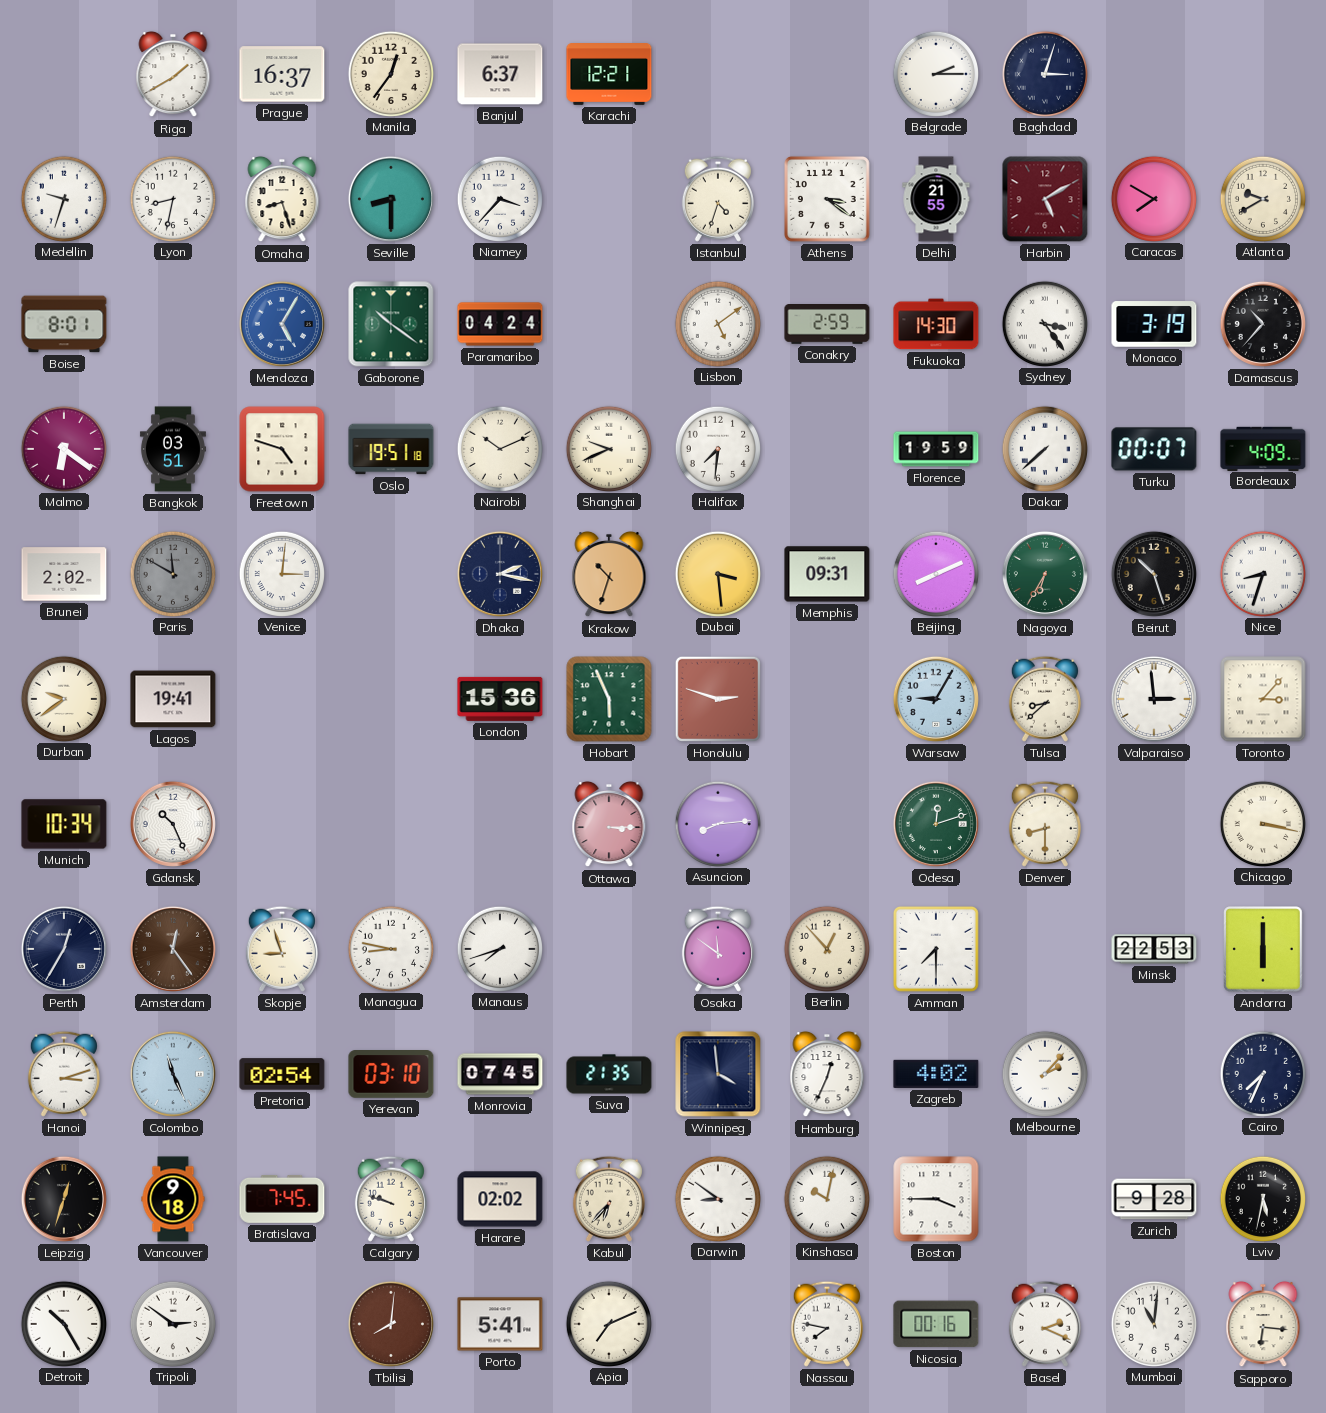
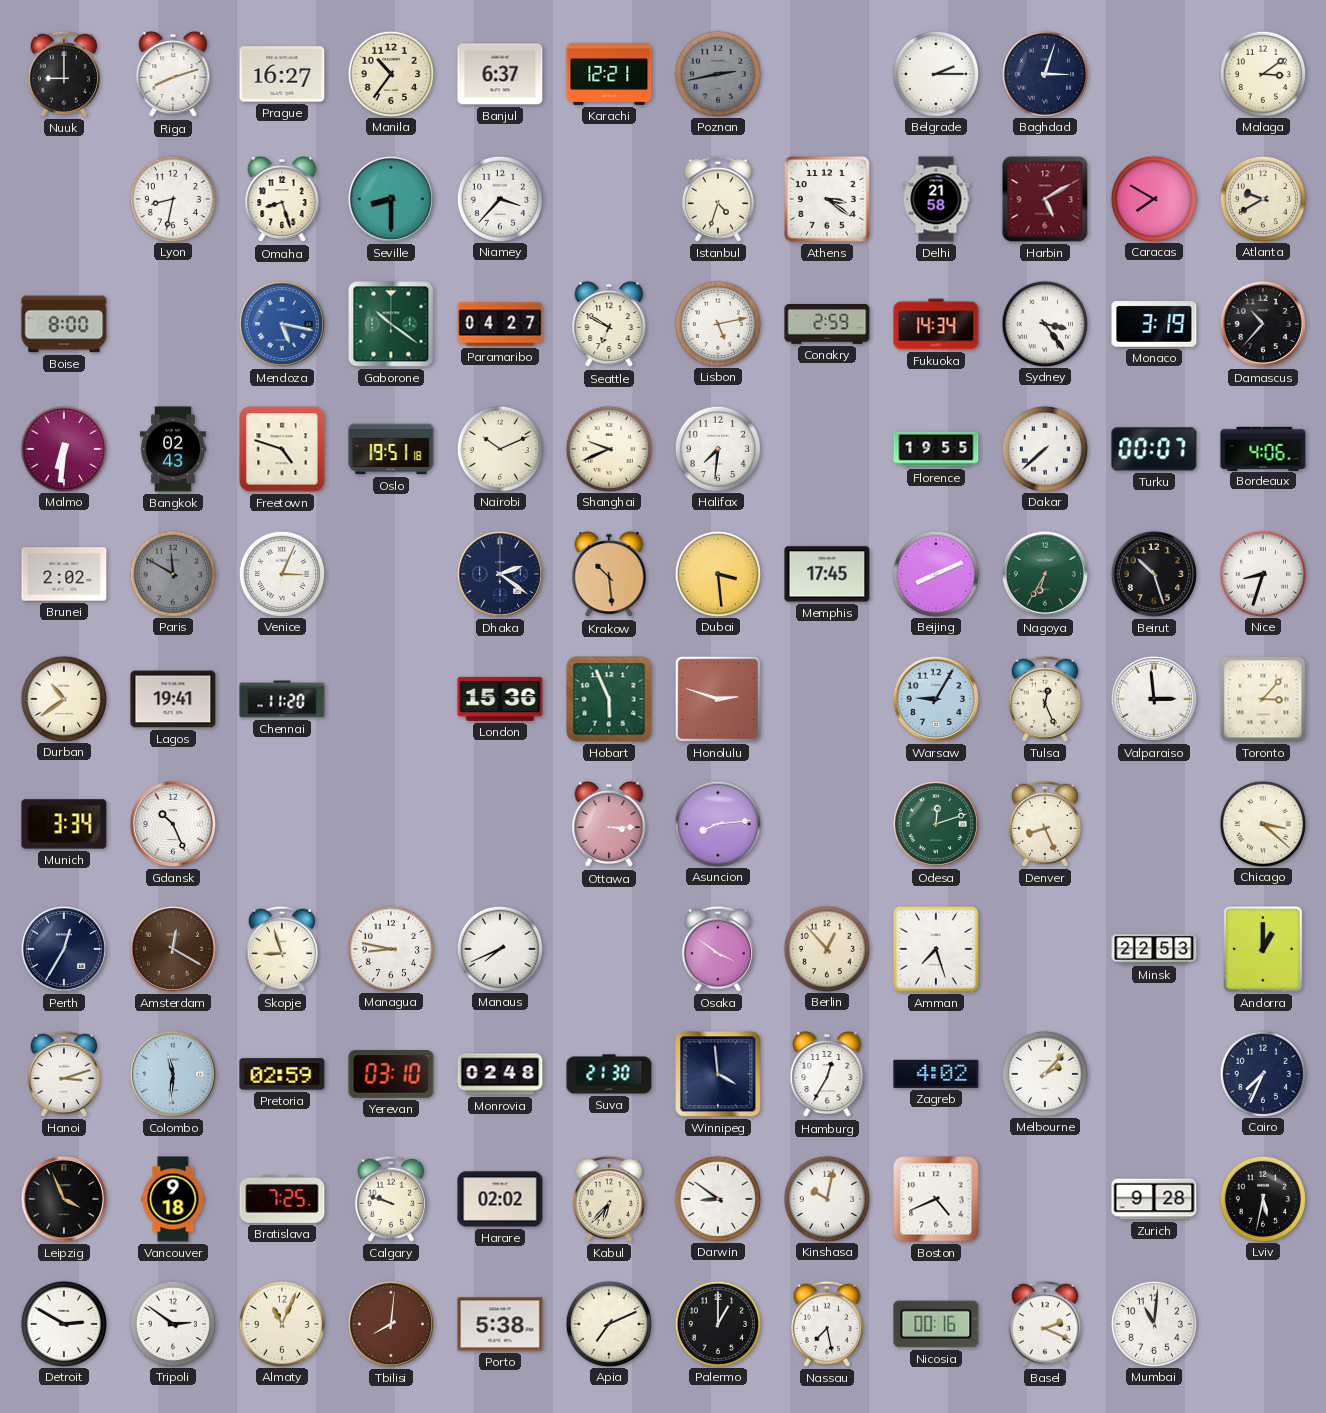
Nuuk: none -> 9:00
Riga: 1:40 -> 8:12
Prague: 16:37 -> 16:27
Manila: 12:36 -> 10:36
Poznan: none -> 2:43
Malaga: none -> 3:09
Medellin: 9:33 -> none
Delhi: 21:55 -> 21:58
Boise: 8:01 -> 8:00
Mendoza: 5:05 -> 5:17
Paramaribo: 04:24 -> 04:27
Seattle: none -> 6:50
Lisbon: 5:09 -> 5:13
Fukuoka: 14:30 -> 14:34
Malmo: 6:21 -> 6:31
Bangkok: 03:51 -> 02:43
Florence: 19:59 -> 19:55
Bordeaux: 4:09 -> 4:06
Venice: 3:01 -> 3:04
Dhaka: 2:17 -> 2:21
Krakow: 10:33 -> 10:29
Memphis: 09:31 -> 17:45
Durban: 9:39 -> 10:39
Chennai: none -> 11:20
Tulsa: 8:38 -> 12:26
Munich: 10:34 -> 3:34
Denver: 8:30 -> 8:26
Chicago: 3:17 -> 3:22
Amsterdam: 12:24 -> 12:20
Manaus: 7:42 -> 7:41
Osaka: 11:51 -> 3:51
Amman: 7:30 -> 7:27
Andorra: 6:00 -> 1:00
Colombo: 11:26 -> 11:31
Pretoria: 02:54 -> 02:59
Monrovia: 07:45 -> 02:48
Suva: 21:35 -> 21:30
Hamburg: 12:34 -> 12:35
Leipzig: 12:33 -> 3:56
Bratislava: 7:45 -> 7:25
Boston: 3:45 -> 4:41
Detroit: 10:25 -> 2:50
Almaty: none -> 11:04
Porto: 5:41 -> 5:38
Palermo: none -> 1:00
Nassau: 7:47 -> 7:28
Sapporo: 6:16 -> none
